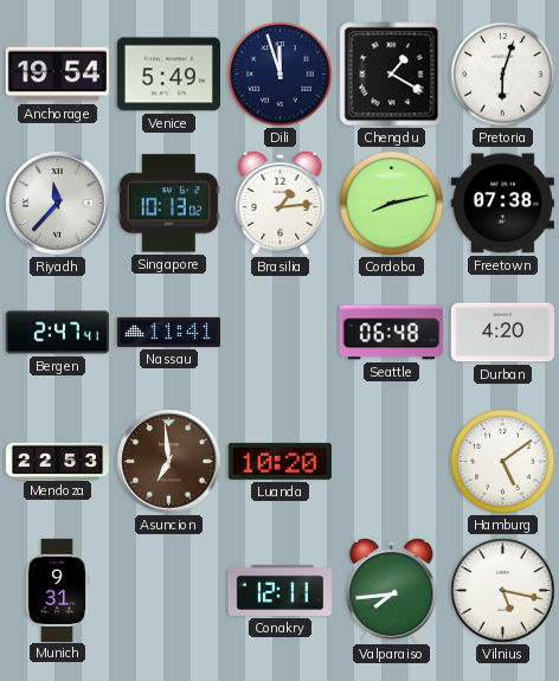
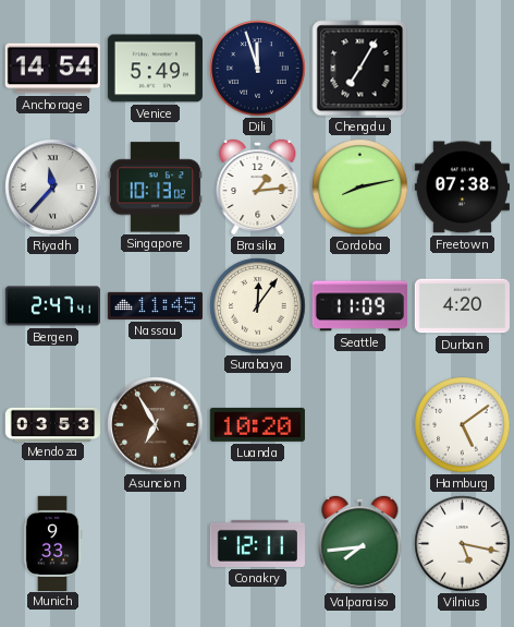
Anchorage: 19:54 -> 14:54
Chengdu: 1:20 -> 7:05
Pretoria: 6:03 -> none
Nassau: 11:41 -> 11:45
Surabaya: none -> 12:06
Seattle: 06:48 -> 11:09
Mendoza: 22:53 -> 03:53
Asuncion: 6:59 -> 6:55
Munich: 9:31 -> 9:33
